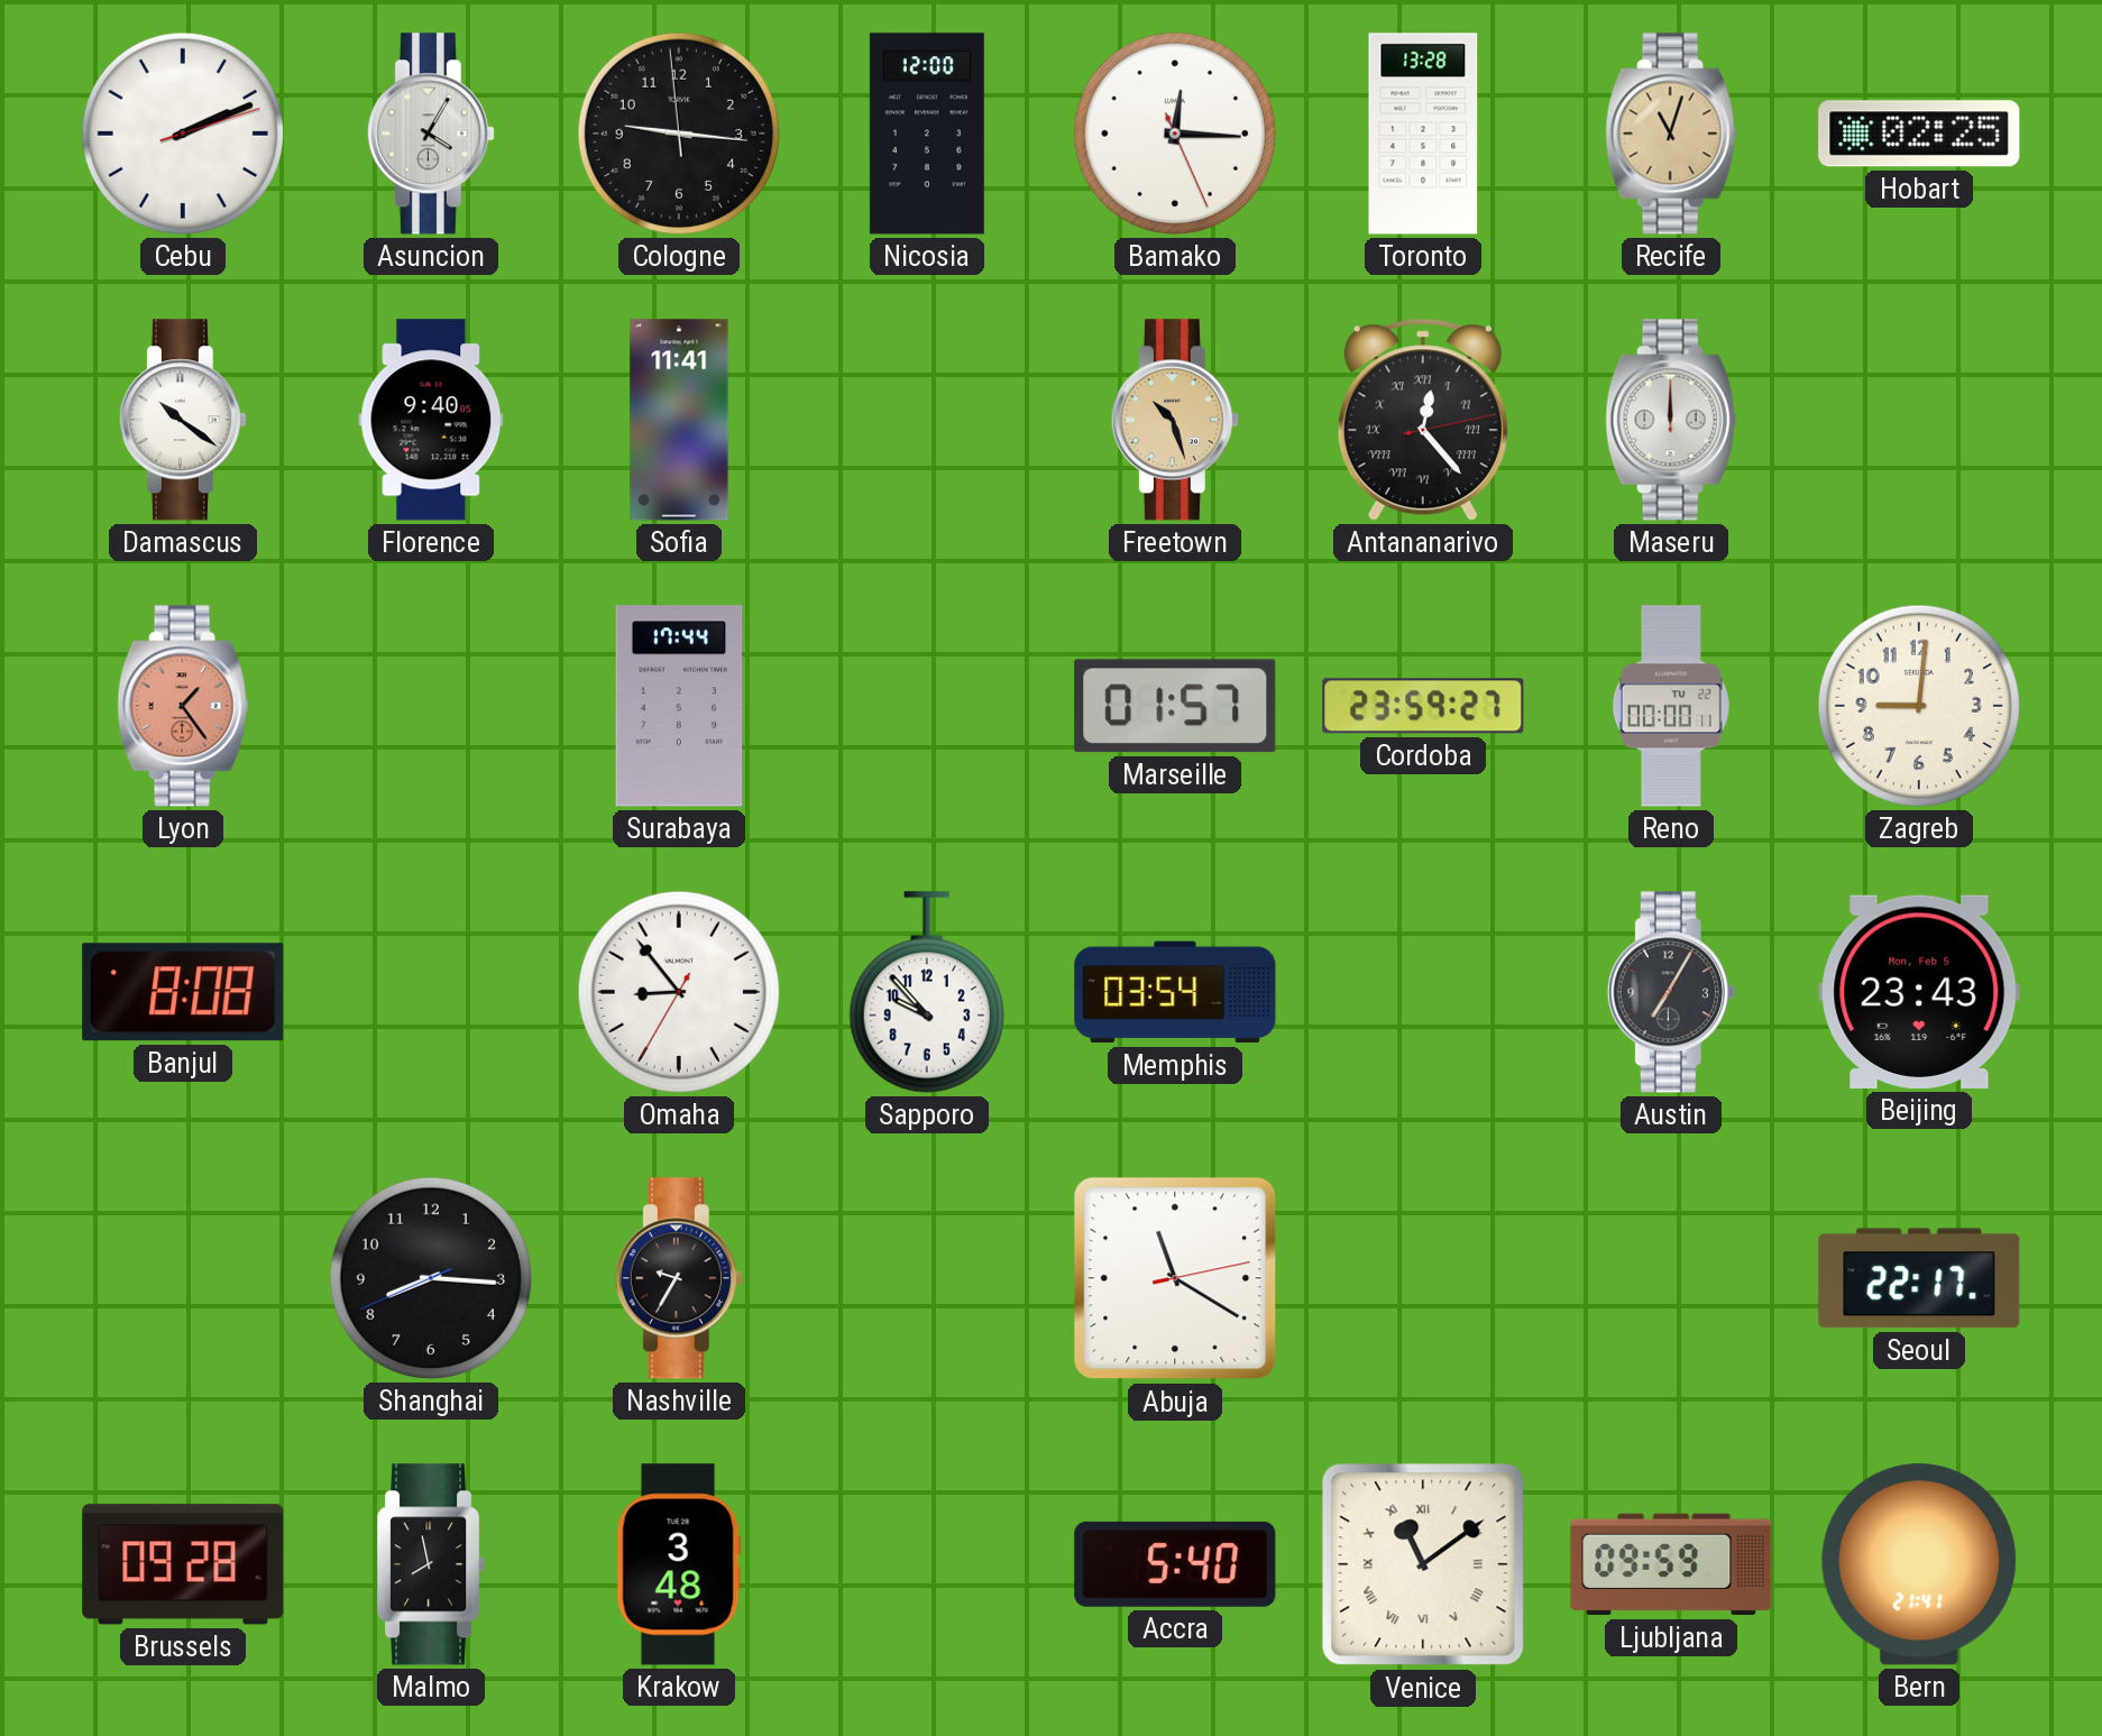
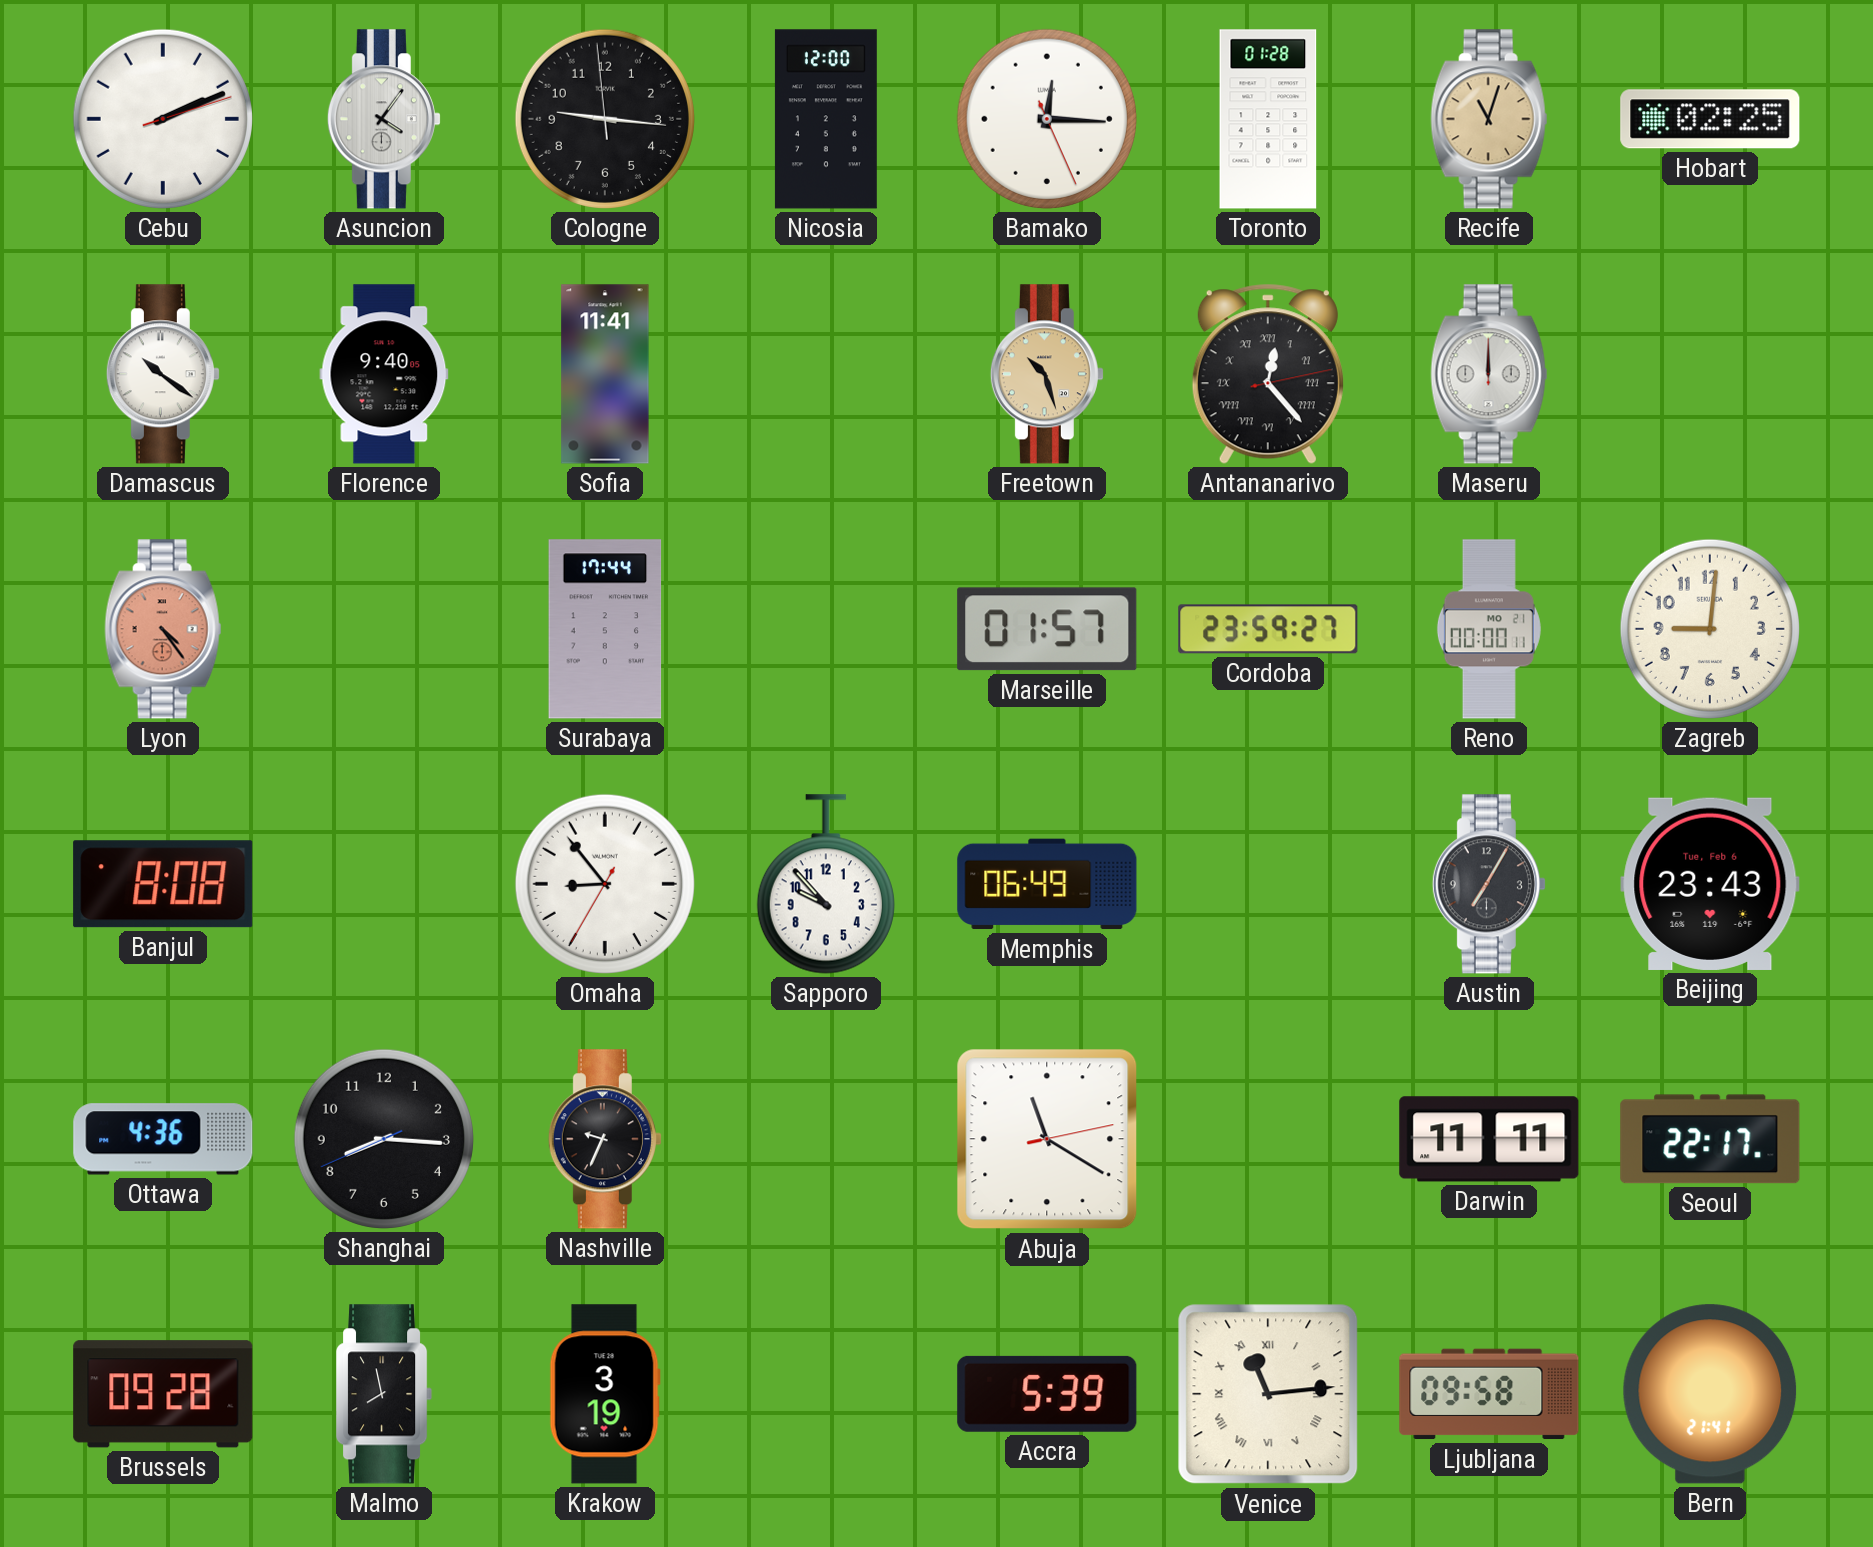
Asuncion: 4:05 -> 4:06
Toronto: 13:28 -> 01:28
Lyon: 1:24 -> 4:24
Reno date: TU 22 -> MO 21
Memphis: 03:54 -> 06:49
Beijing date: Mon, Feb 5 -> Tue, Feb 6
Ottawa: none -> 4:36
Nashville: 9:35 -> 9:34
Darwin: none -> 11:11
Krakow: 3:48 -> 3:19
Accra: 5:40 -> 5:39
Venice: 11:09 -> 11:14
Ljubljana: 09:59 -> 09:58
